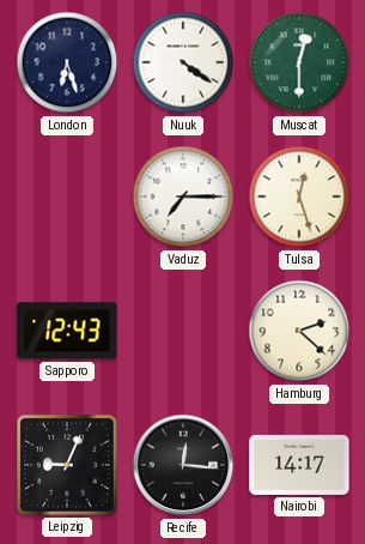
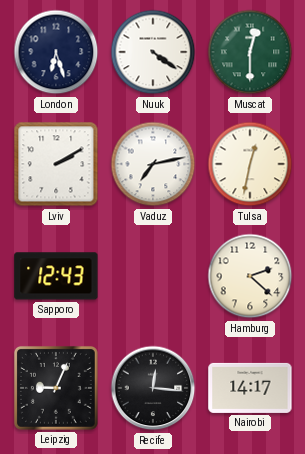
Lviv: none -> 2:10
Vaduz: 7:15 -> 7:13
Tulsa: 12:27 -> 12:32
